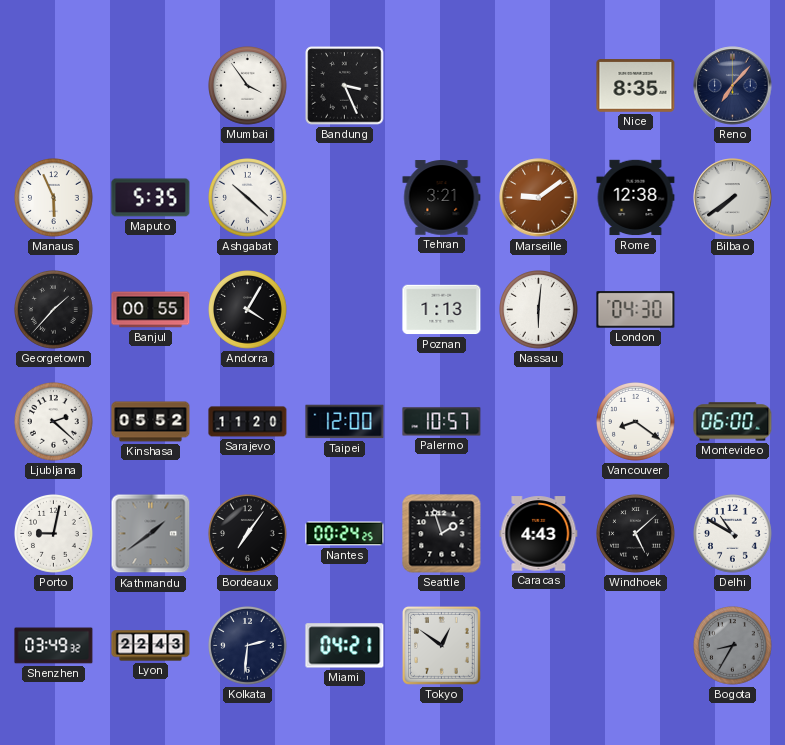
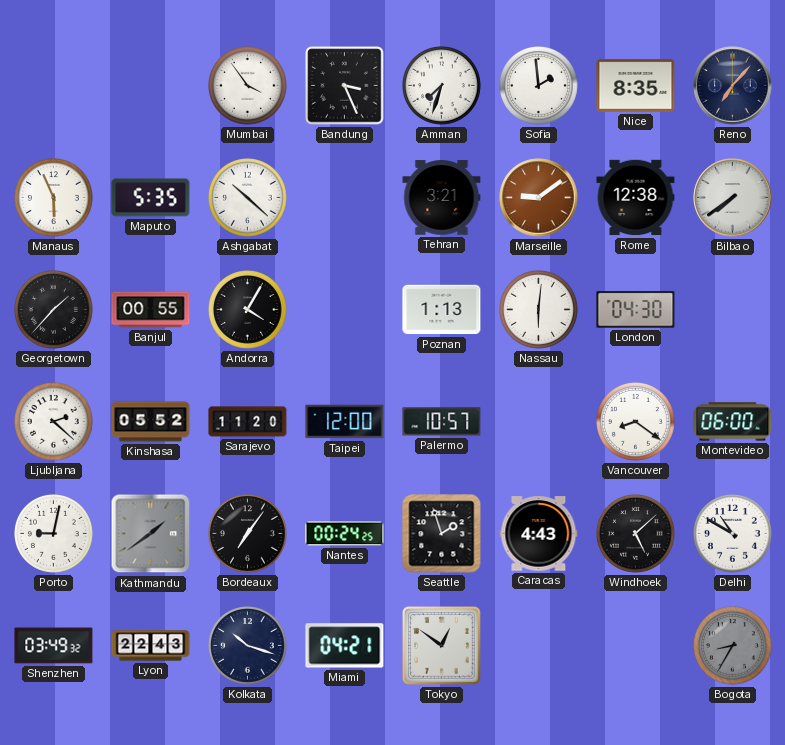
Amman: none -> 7:33
Sofia: none -> 1:59
Kolkata: 2:31 -> 10:18
